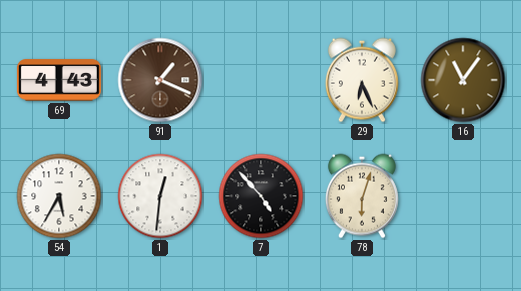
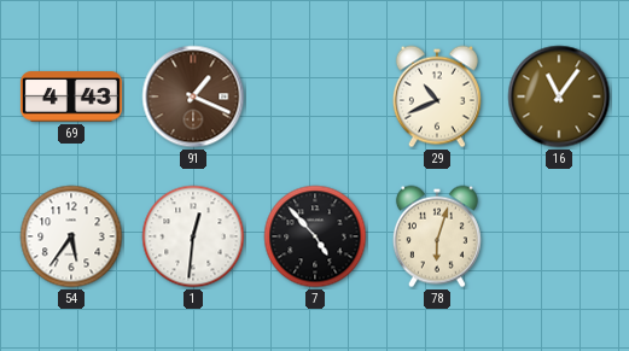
29: 6:26 -> 10:41
54: 5:35 -> 5:36
